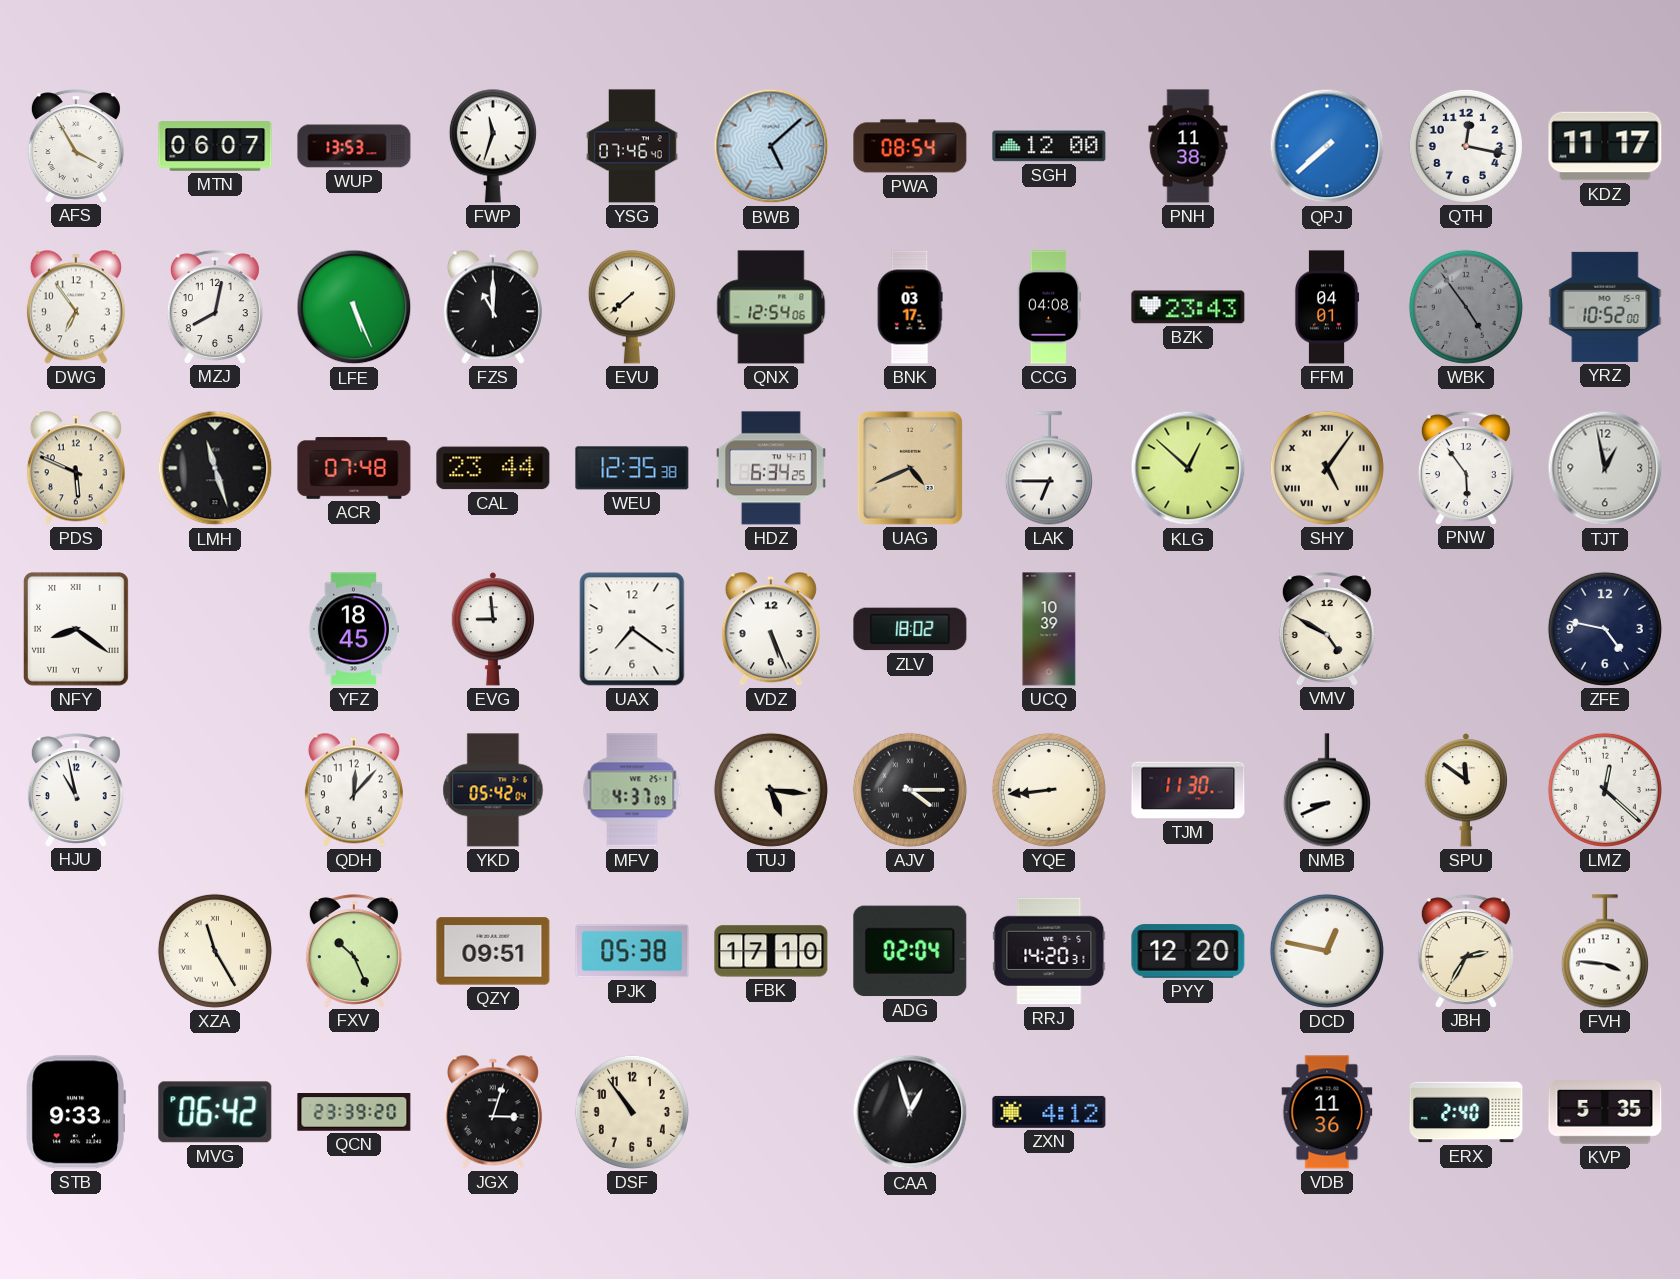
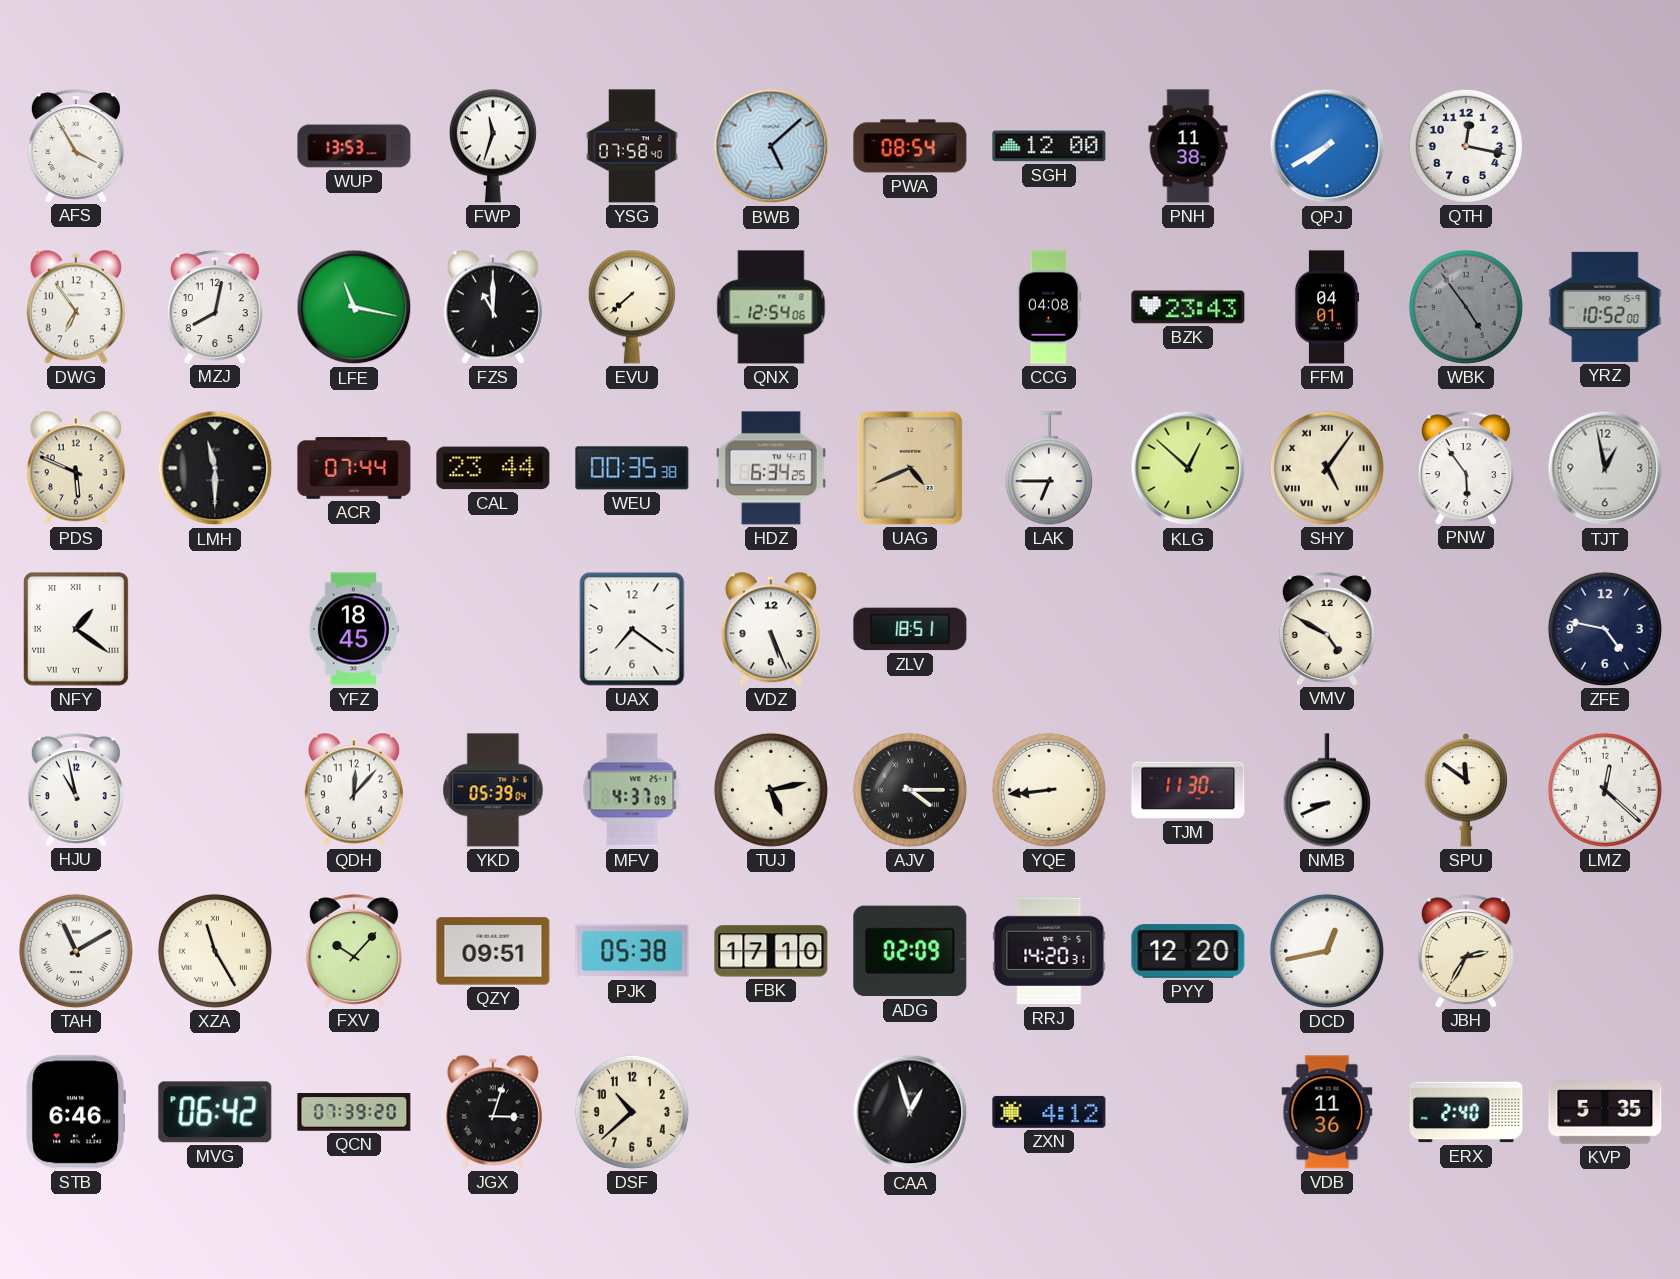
MTN: 06:07 -> none
YSG: 07:46 -> 07:58
QPJ: 7:38 -> 7:40
KDZ: 11:17 -> none
LFE: 5:26 -> 11:17
BNK: 03:17 -> none
LMH: 11:27 -> 11:30
ACR: 07:48 -> 07:44
WEU: 12:35 -> 00:35
NFY: 8:21 -> 1:21
EVG: 8:59 -> none
ZLV: 18:02 -> 18:51
UCQ: 10:39 -> none
YKD: 05:42 -> 05:39
TUJ: 5:16 -> 5:13
TAH: none -> 11:10
FXV: 10:26 -> 10:07
ADG: 02:04 -> 02:09
DCD: 12:47 -> 12:43
FVH: 3:46 -> none
STB: 9:33 -> 6:46
QCN: 23:39 -> 07:39
DSF: 10:54 -> 10:38
